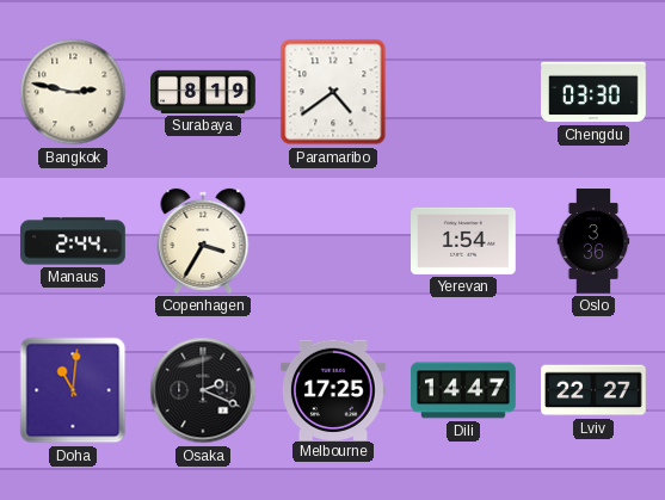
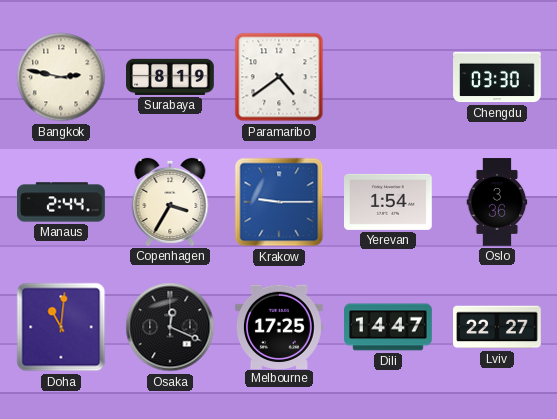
Krakow: none -> 9:15
Osaka: 2:19 -> 12:19
